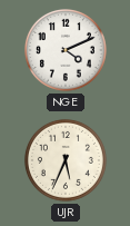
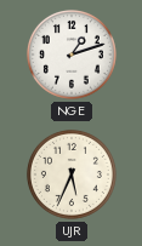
NGE: 4:11 -> 1:12
